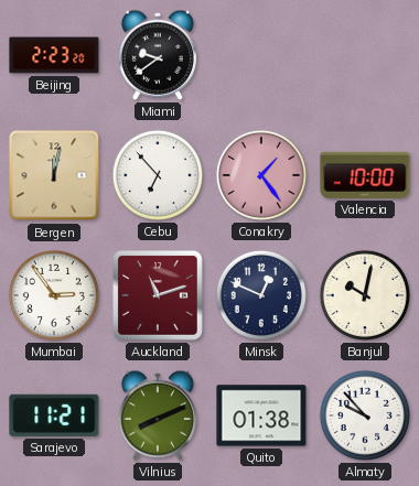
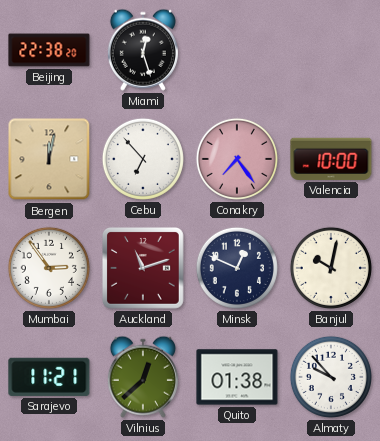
Beijing: 2:23 -> 22:38
Miami: 9:39 -> 12:27
Conakry: 1:24 -> 7:24
Vilnius: 8:11 -> 12:38
